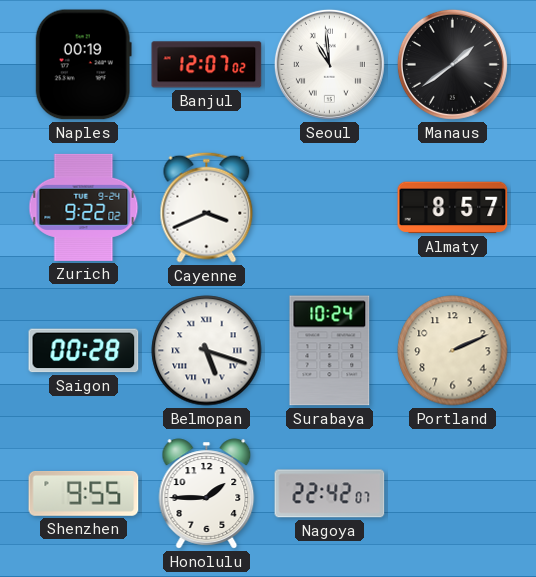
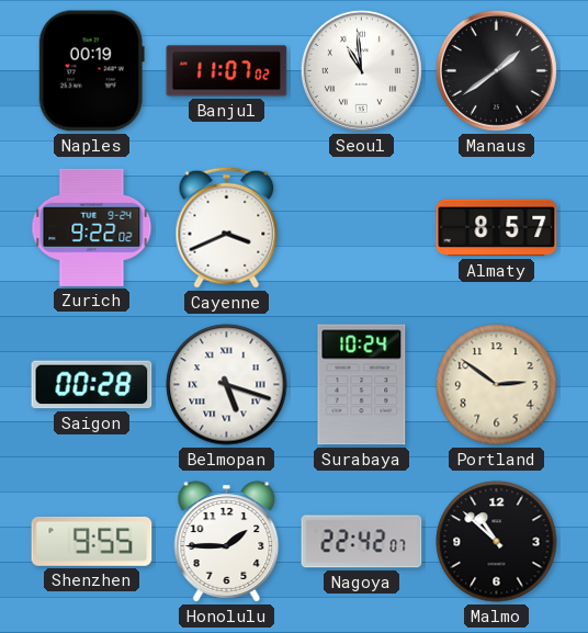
Banjul: 12:07 -> 11:07
Portland: 2:11 -> 2:51
Malmo: none -> 10:52
